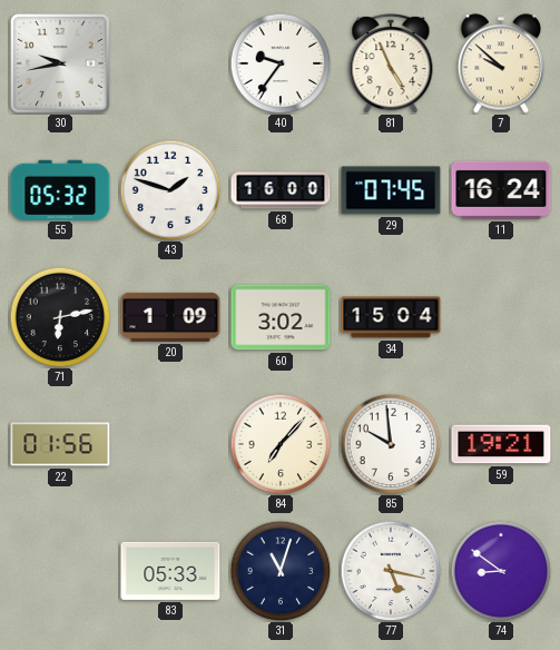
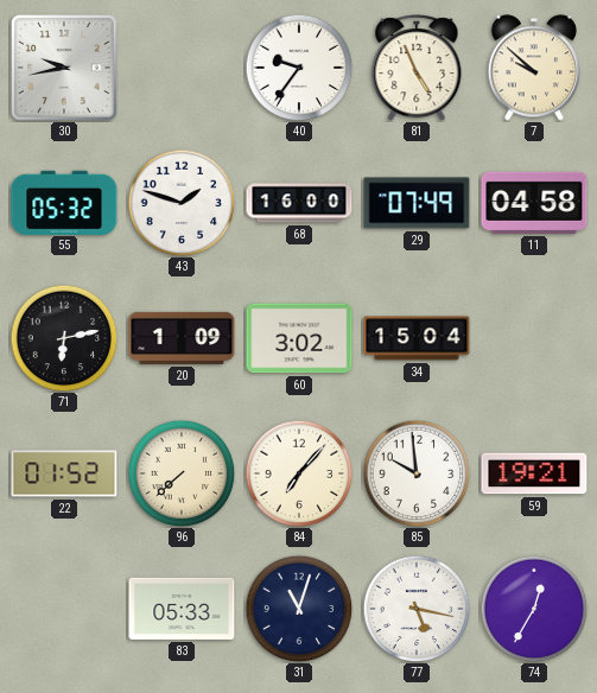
29: 07:45 -> 07:49
11: 16:24 -> 04:58
22: 01:56 -> 01:52
96: none -> 7:38
74: 8:51 -> 12:35
